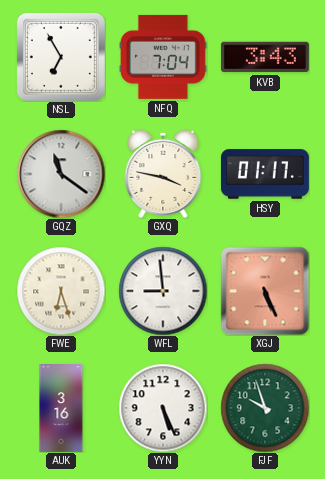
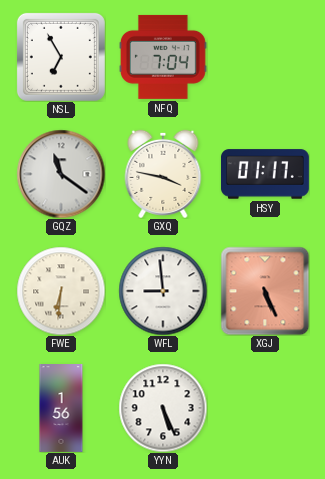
KVB: 3:43 -> none
FWE: 6:27 -> 6:31
AUK: 3:16 -> 1:56
FJF: 9:57 -> none
